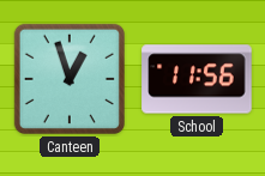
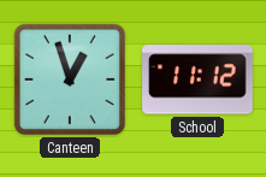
School: 11:56 -> 11:12
